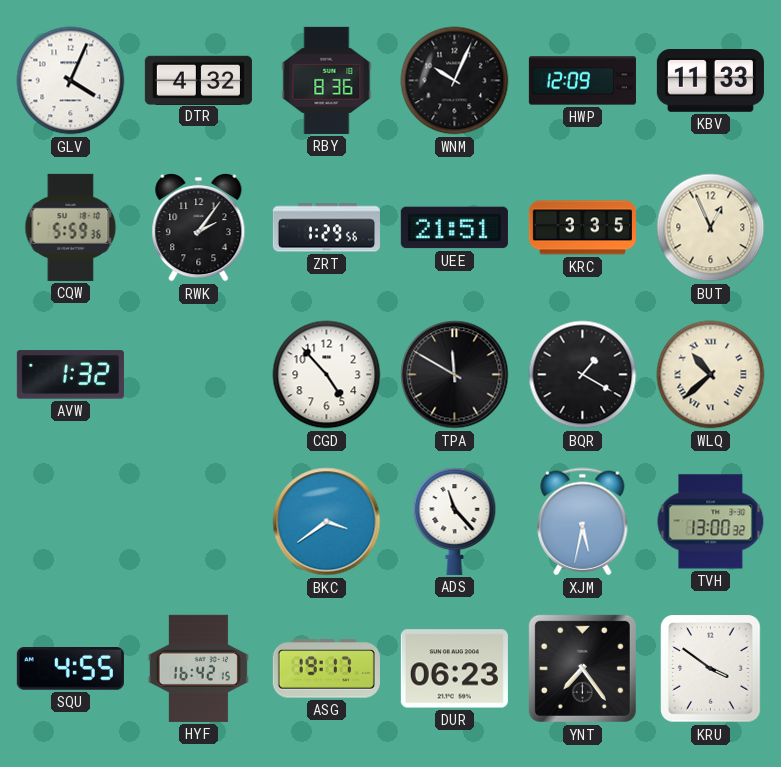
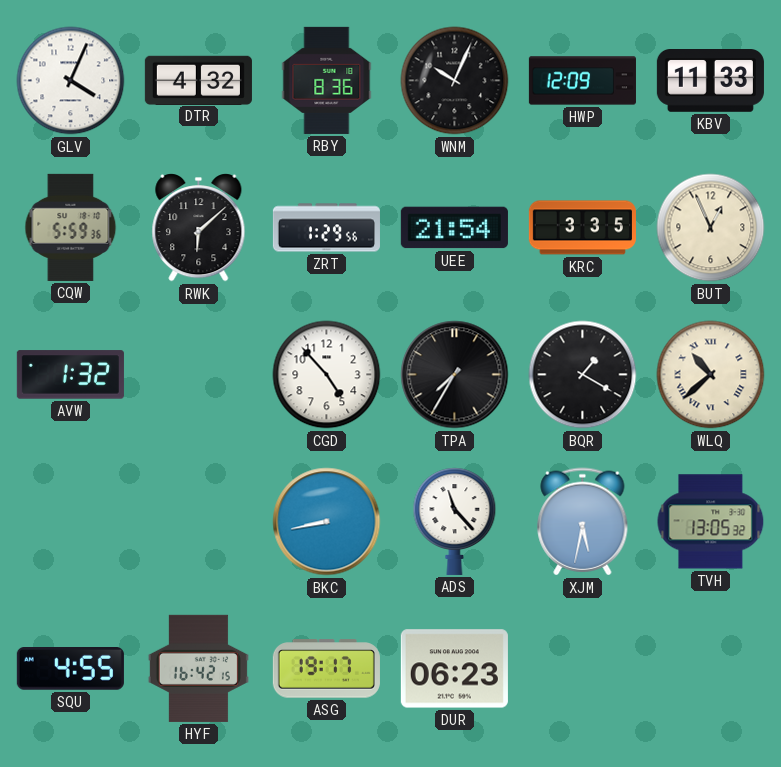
RWK: 2:06 -> 6:08
UEE: 21:51 -> 21:54
TPA: 11:50 -> 7:35
BKC: 3:39 -> 8:43
TVH: 13:00 -> 13:05
YNT: 7:24 -> none
KRU: 3:51 -> none
